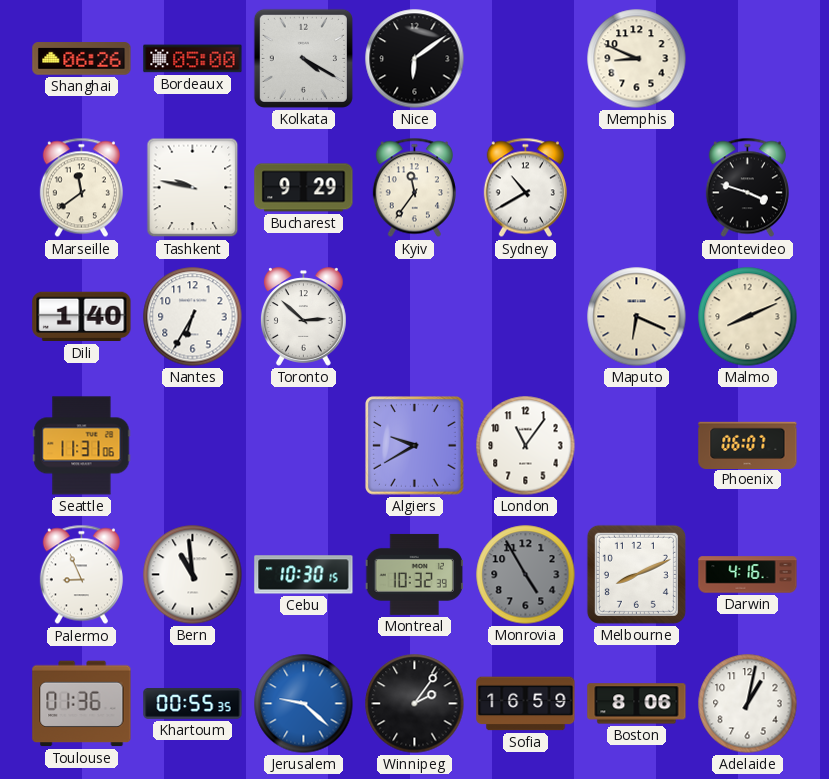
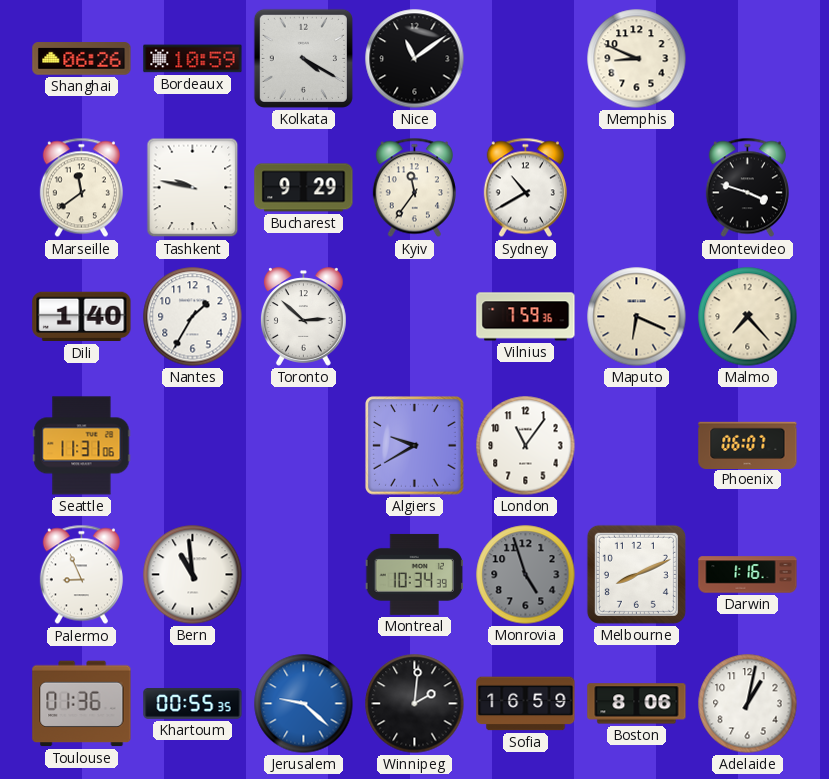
Bordeaux: 05:00 -> 10:59
Nice: 6:09 -> 11:09
Nantes: 6:35 -> 1:35
Vilnius: none -> 7:59
Malmo: 8:11 -> 7:23
Cebu: 10:30 -> none
Montreal: 10:32 -> 10:34
Monrovia: 4:55 -> 4:57
Darwin: 4:16 -> 1:16
Winnipeg: 2:06 -> 2:01
